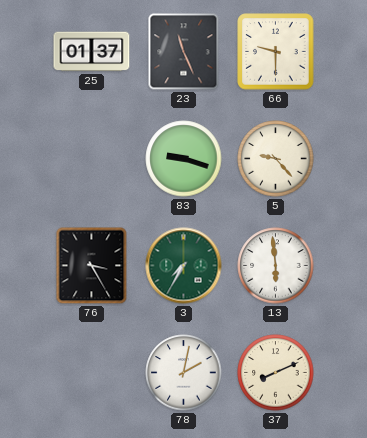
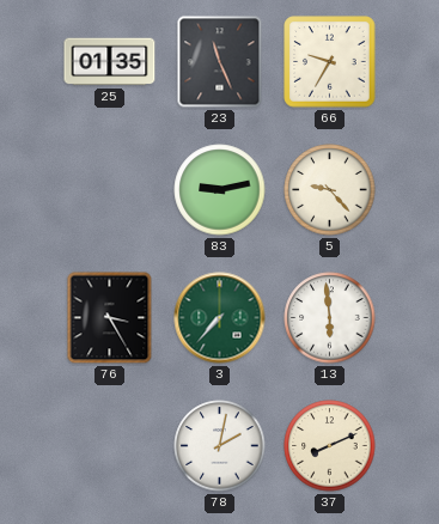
25: 01:37 -> 01:35
66: 9:30 -> 9:35
83: 9:18 -> 9:13
3: 7:35 -> 7:37
